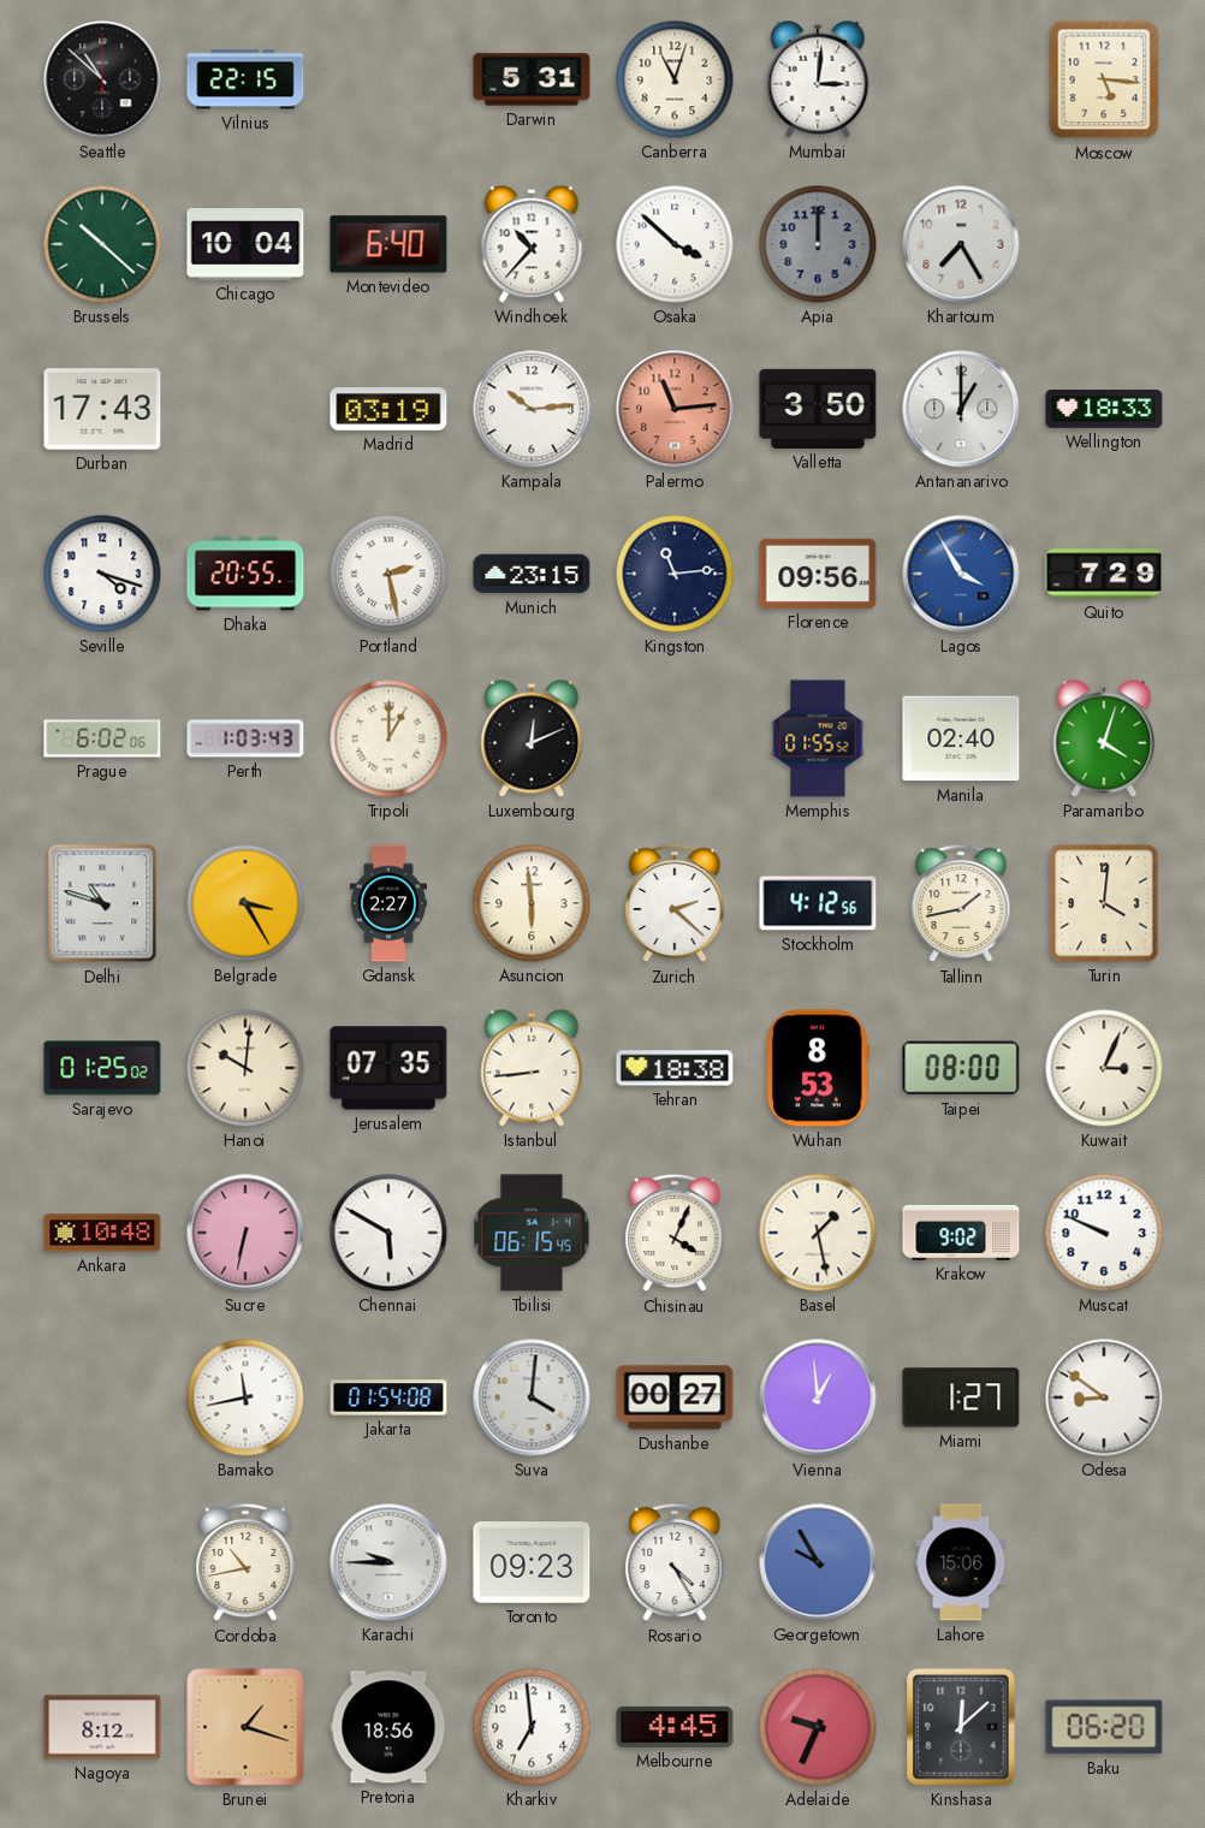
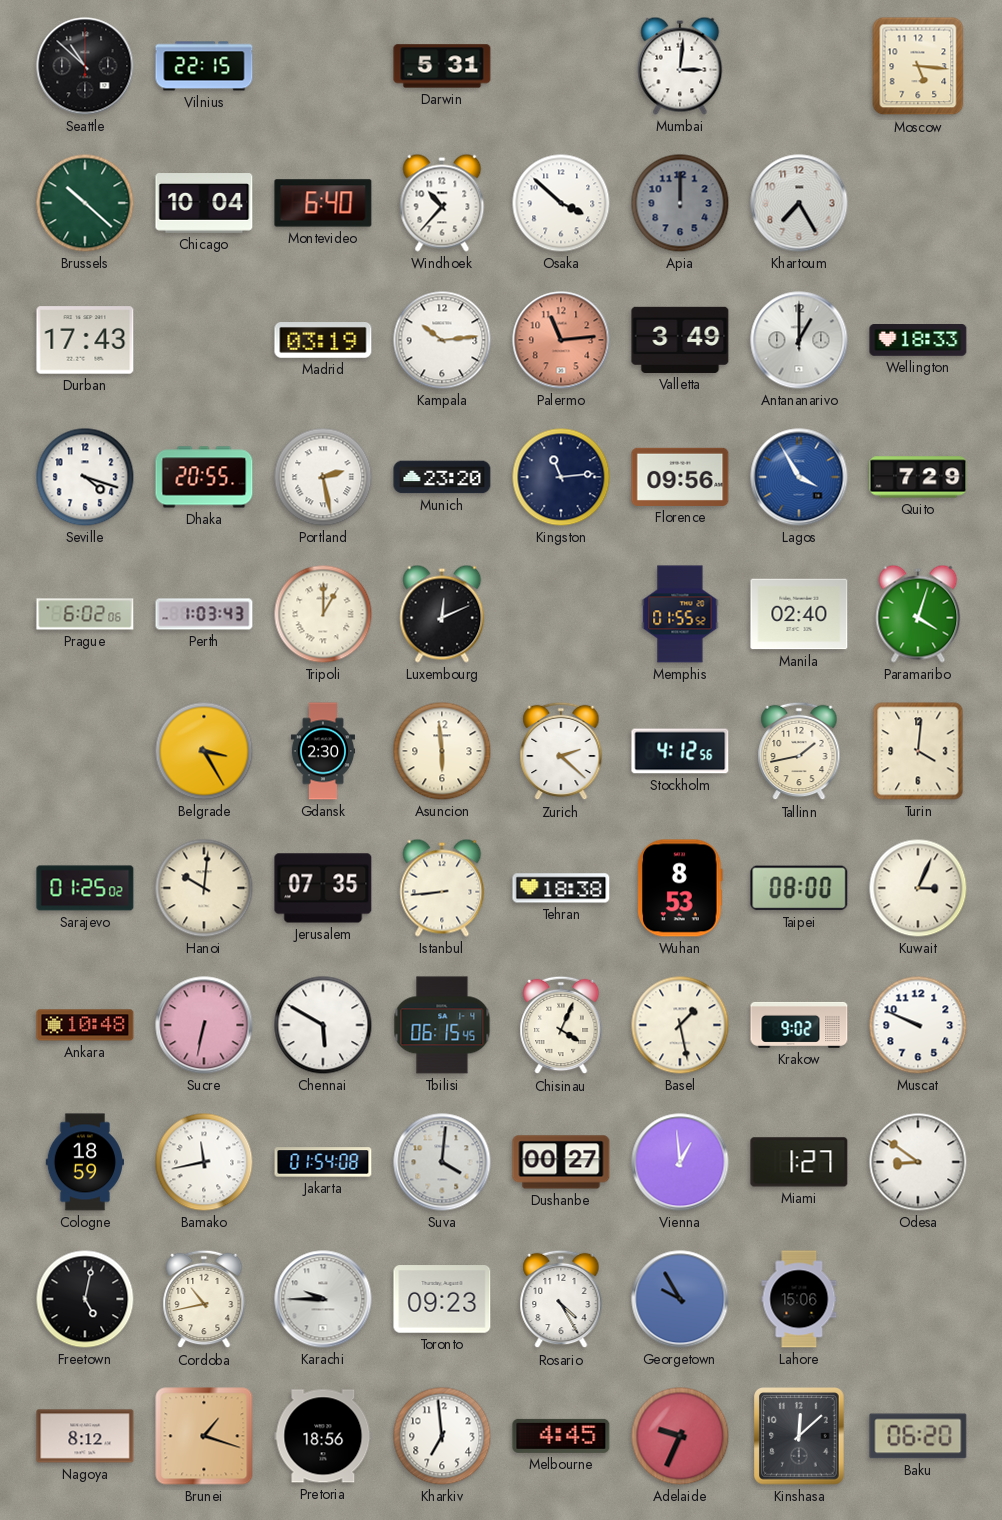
Canberra: 11:03 -> none
Valletta: 3:50 -> 3:49
Munich: 23:15 -> 23:20
Delhi: 10:48 -> none
Gdansk: 2:27 -> 2:30
Cologne: none -> 18:59
Freetown: none -> 5:02
